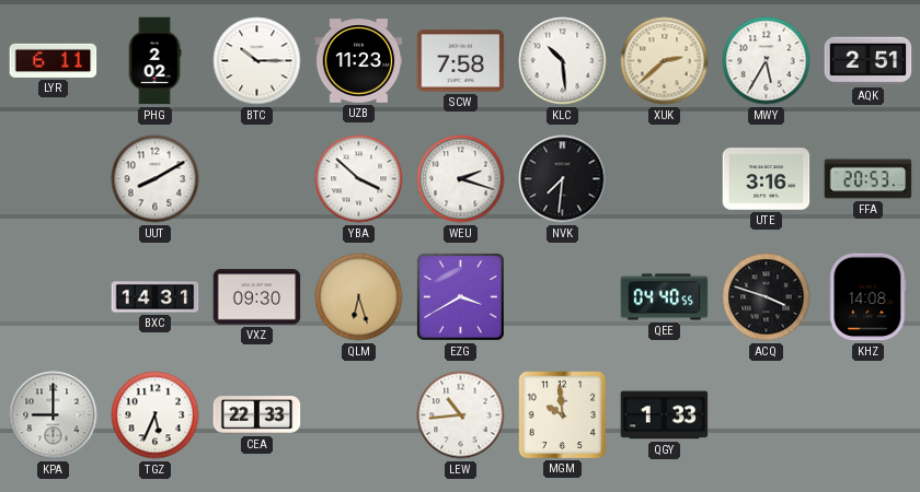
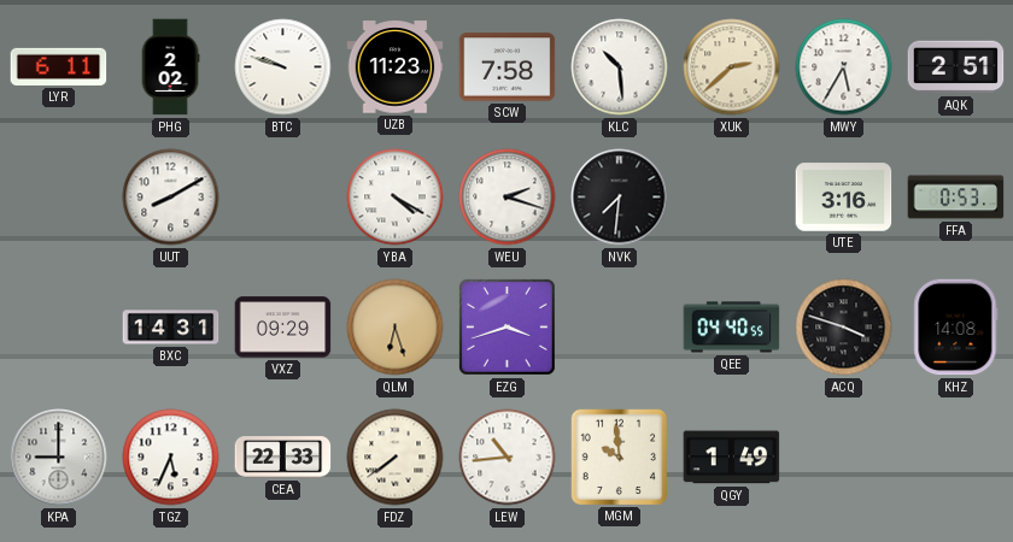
BTC: 10:15 -> 9:48
YBA: 3:52 -> 4:20
FFA: 20:53 -> 0:53
VXZ: 09:30 -> 09:29
EZG: 3:40 -> 3:42
FDZ: none -> 7:39
QGY: 1:33 -> 1:49
